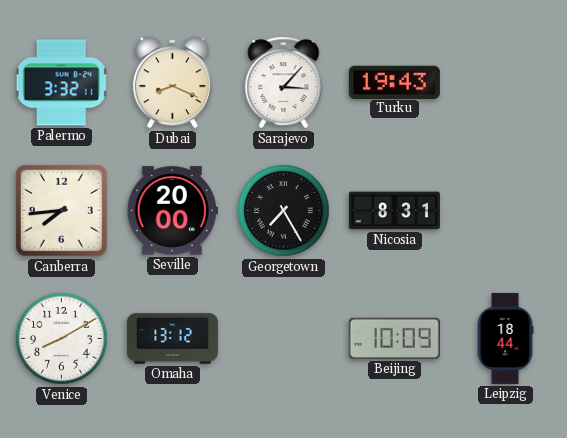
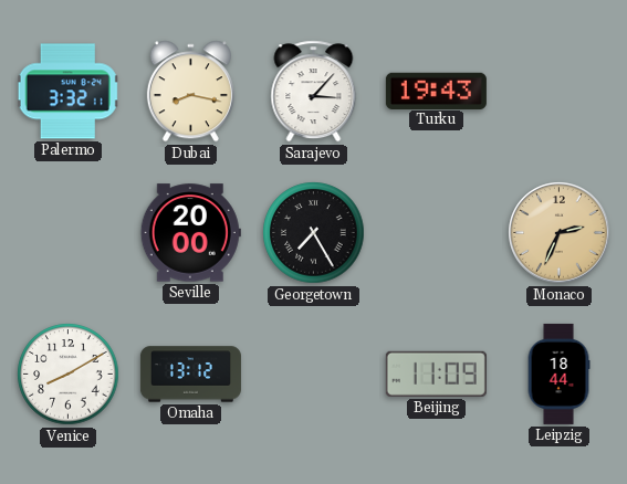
Dubai: 8:19 -> 8:17
Canberra: 7:44 -> none
Nicosia: 8:31 -> none
Monaco: none -> 2:34
Beijing: 10:09 -> 11:09
